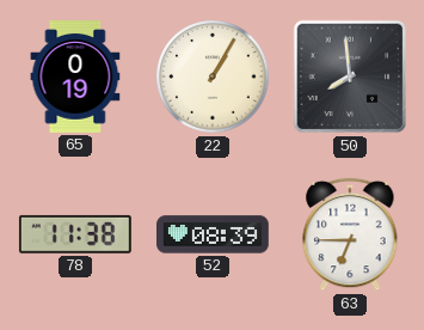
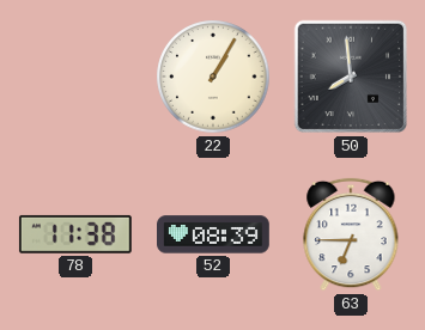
65: 0:19 -> none
